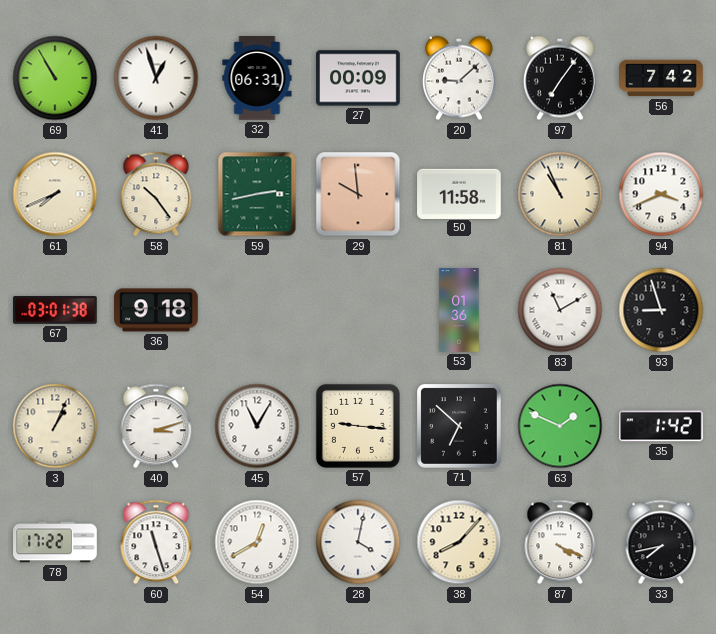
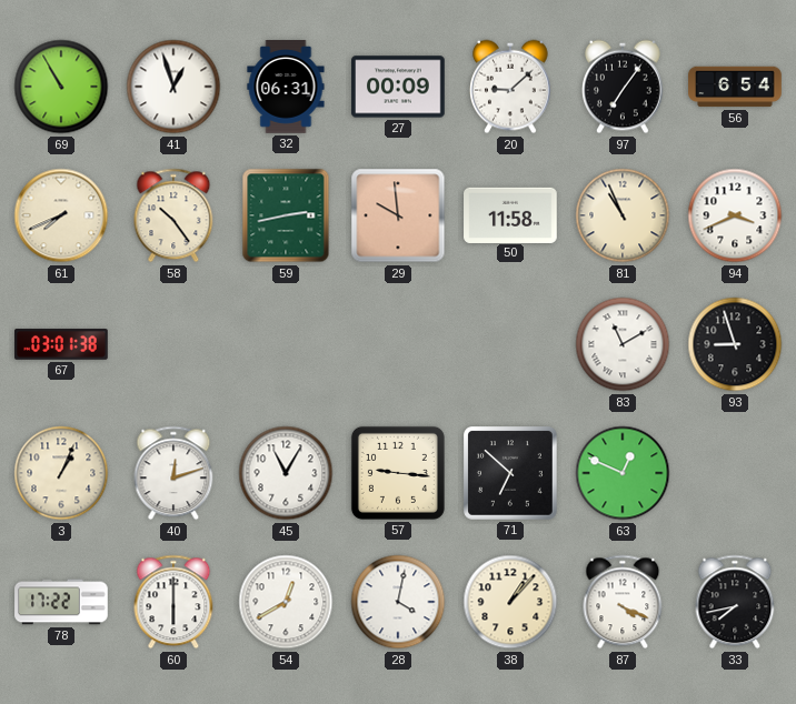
56: 7:42 -> 6:54
36: 9:18 -> none
53: 01:36 -> none
40: 3:12 -> 12:12
63: 1:49 -> 12:49
35: 1:42 -> none
60: 11:27 -> 6:00
38: 8:07 -> 1:07
